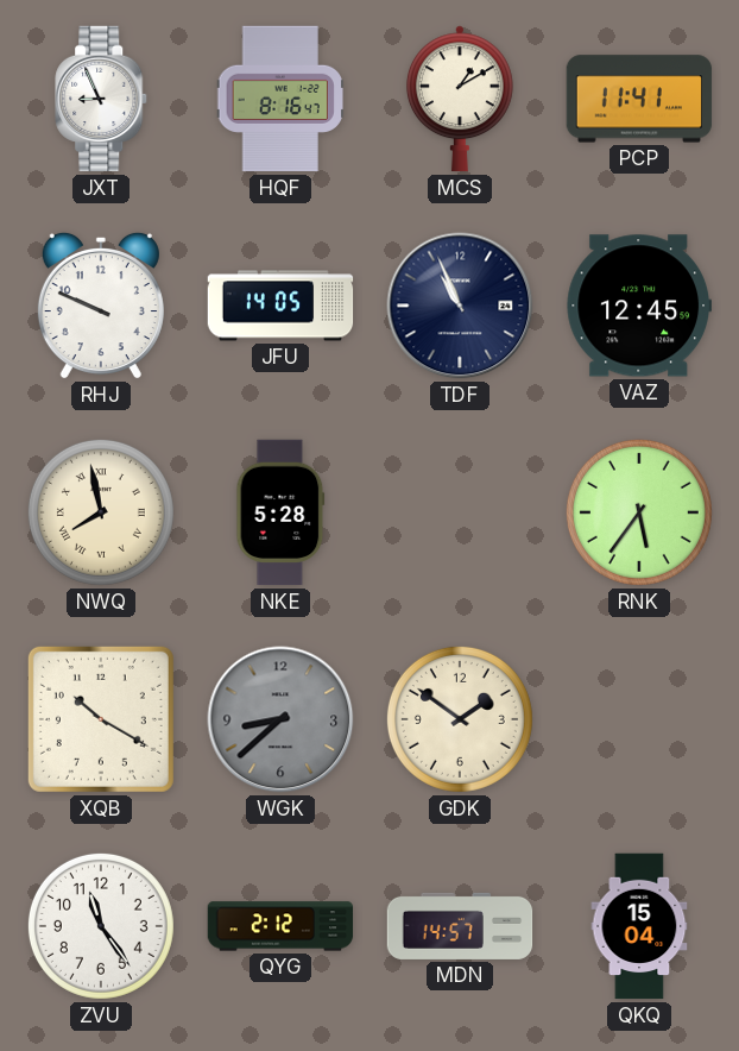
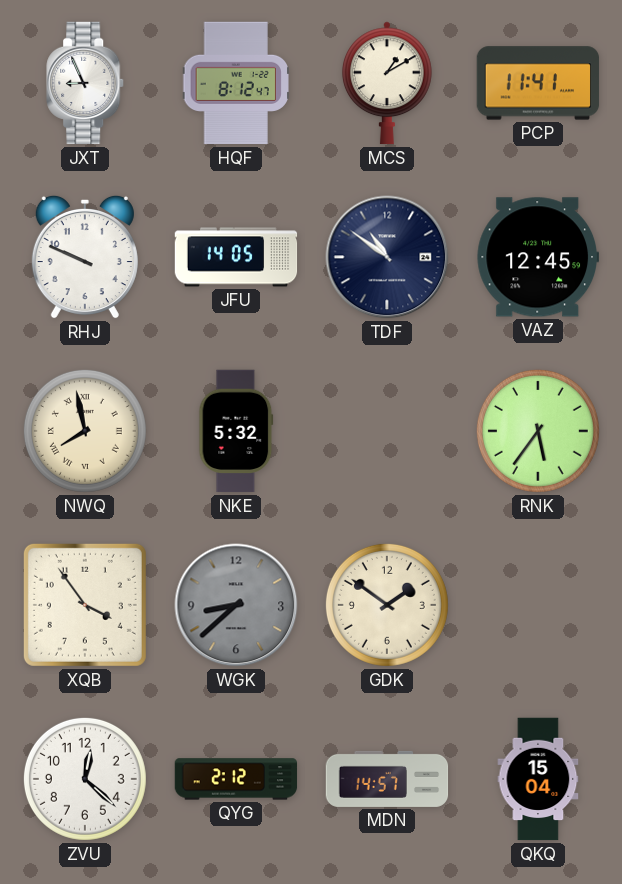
HQF: 8:16 -> 8:12
TDF: 10:56 -> 10:51
NKE: 5:28 -> 5:32
XQB: 10:20 -> 3:54
ZVU: 11:24 -> 12:22
